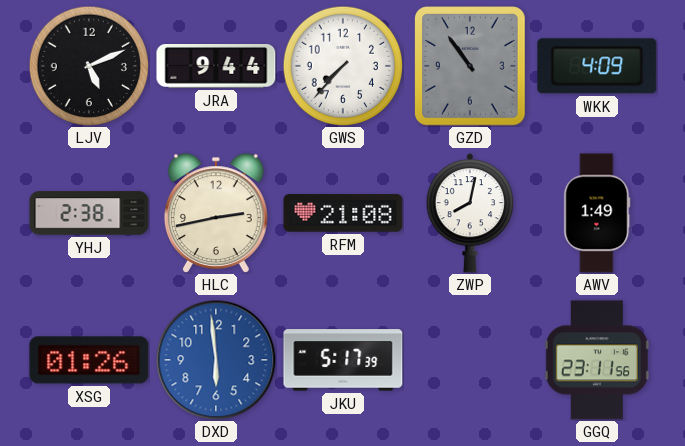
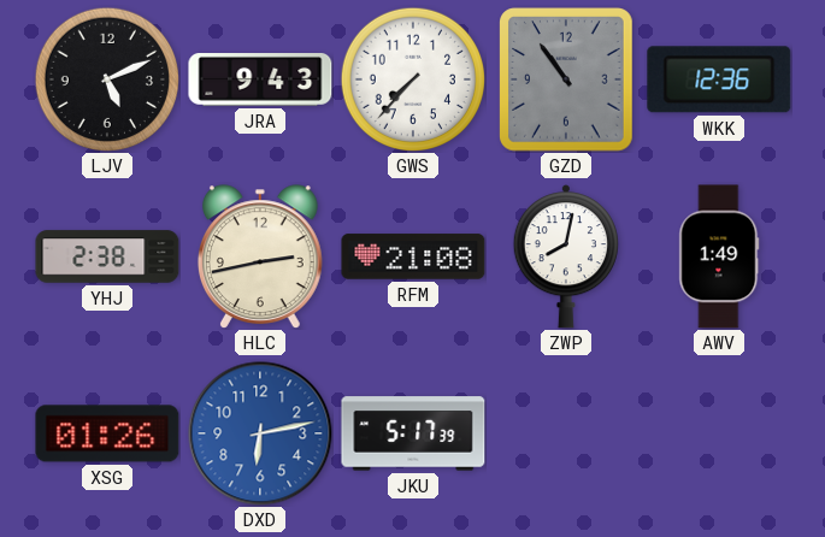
JRA: 9:44 -> 9:43
WKK: 4:09 -> 12:36
DXD: 5:59 -> 6:13
GGQ: 23:11 -> none
